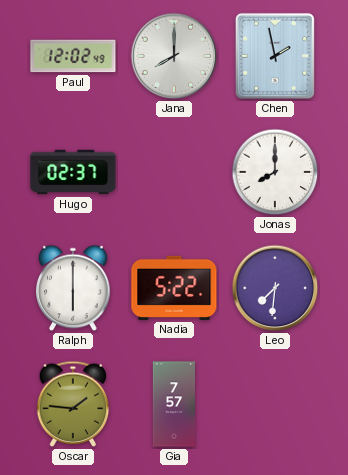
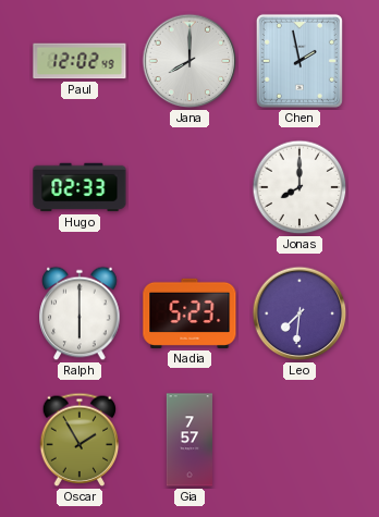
Hugo: 02:37 -> 02:33
Nadia: 5:22 -> 5:23
Oscar: 1:46 -> 1:55
